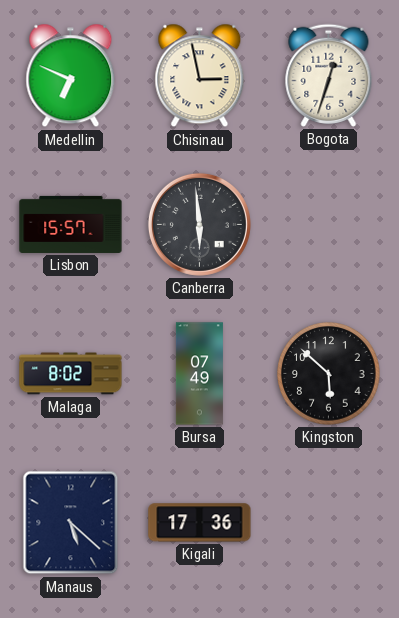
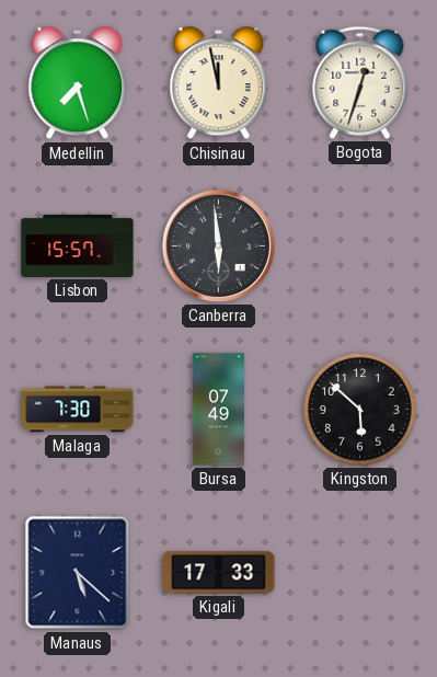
Medellin: 6:49 -> 7:27
Chisinau: 2:58 -> 11:58
Malaga: 8:02 -> 7:30
Kigali: 17:36 -> 17:33
